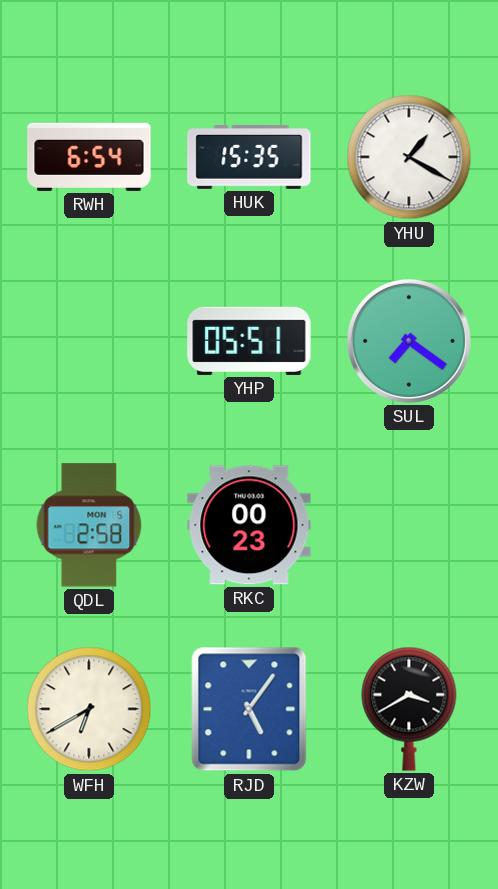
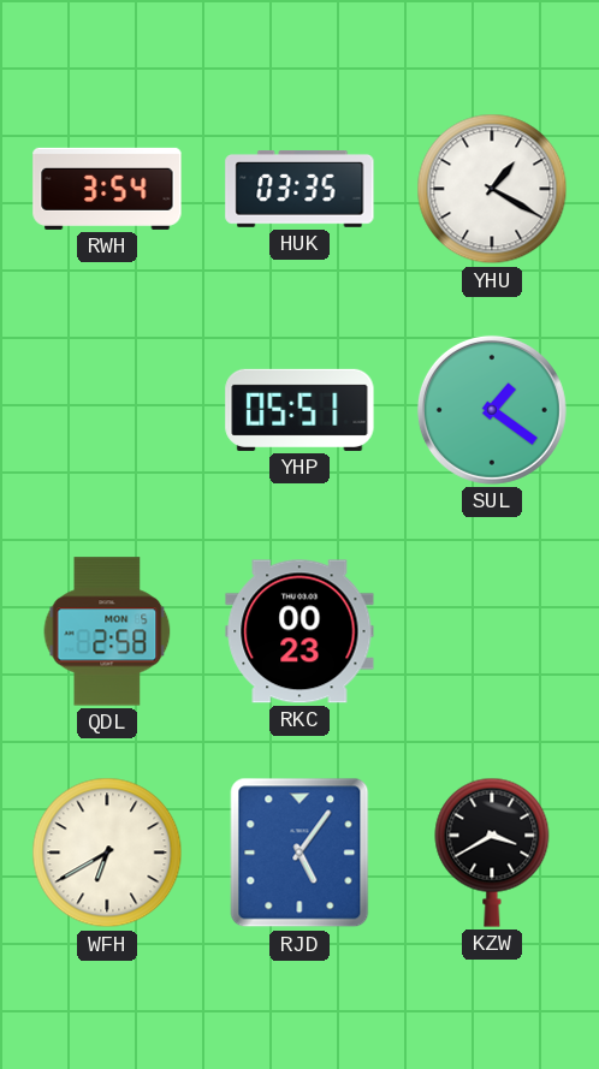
RWH: 6:54 -> 3:54
HUK: 15:35 -> 03:35
SUL: 7:21 -> 1:21
